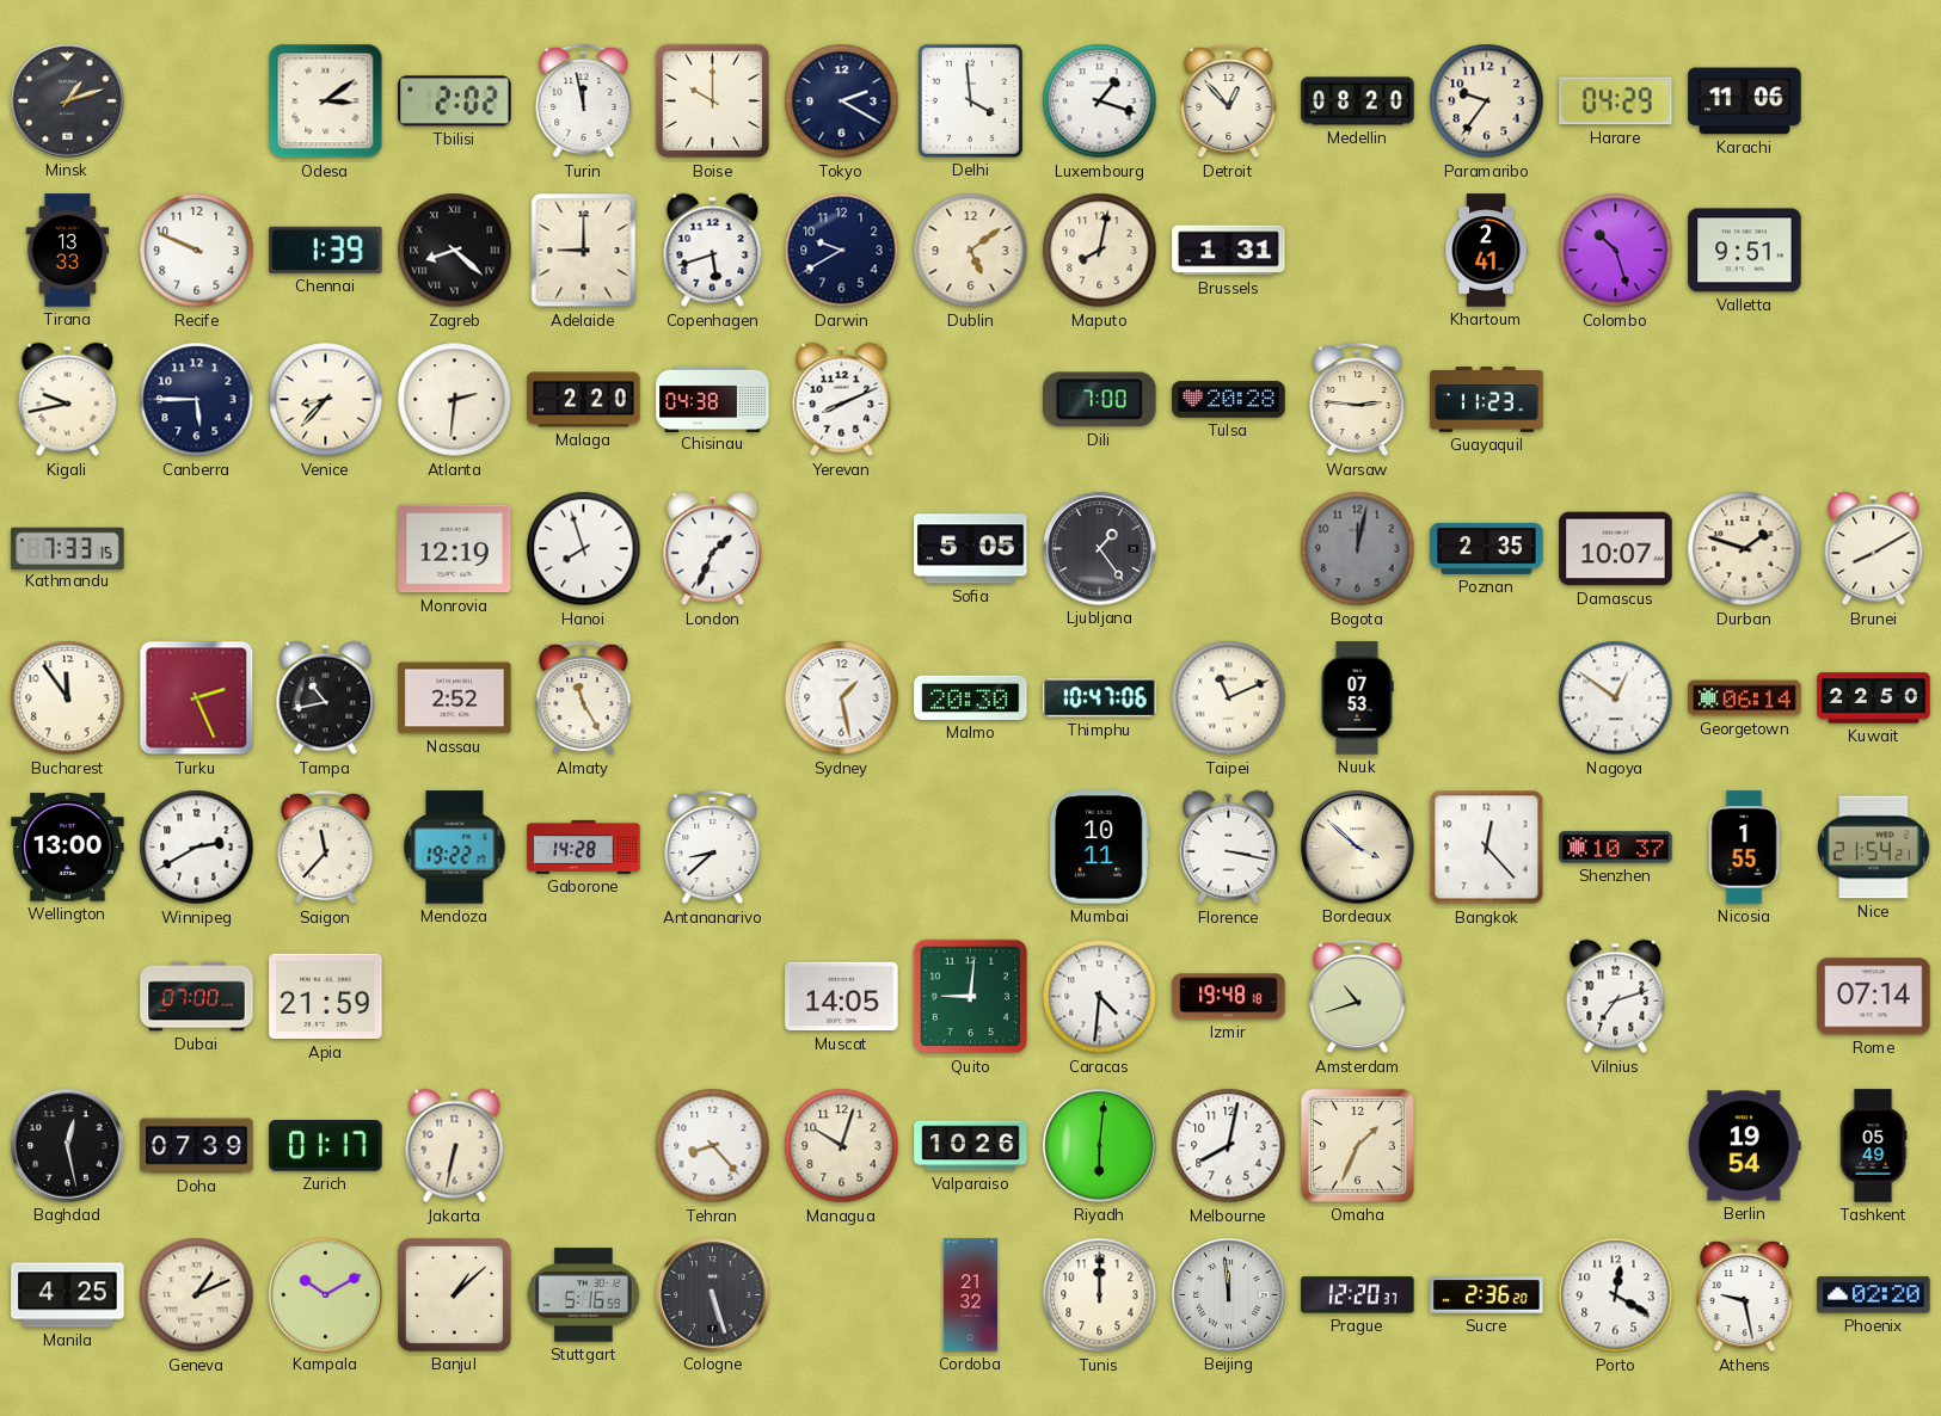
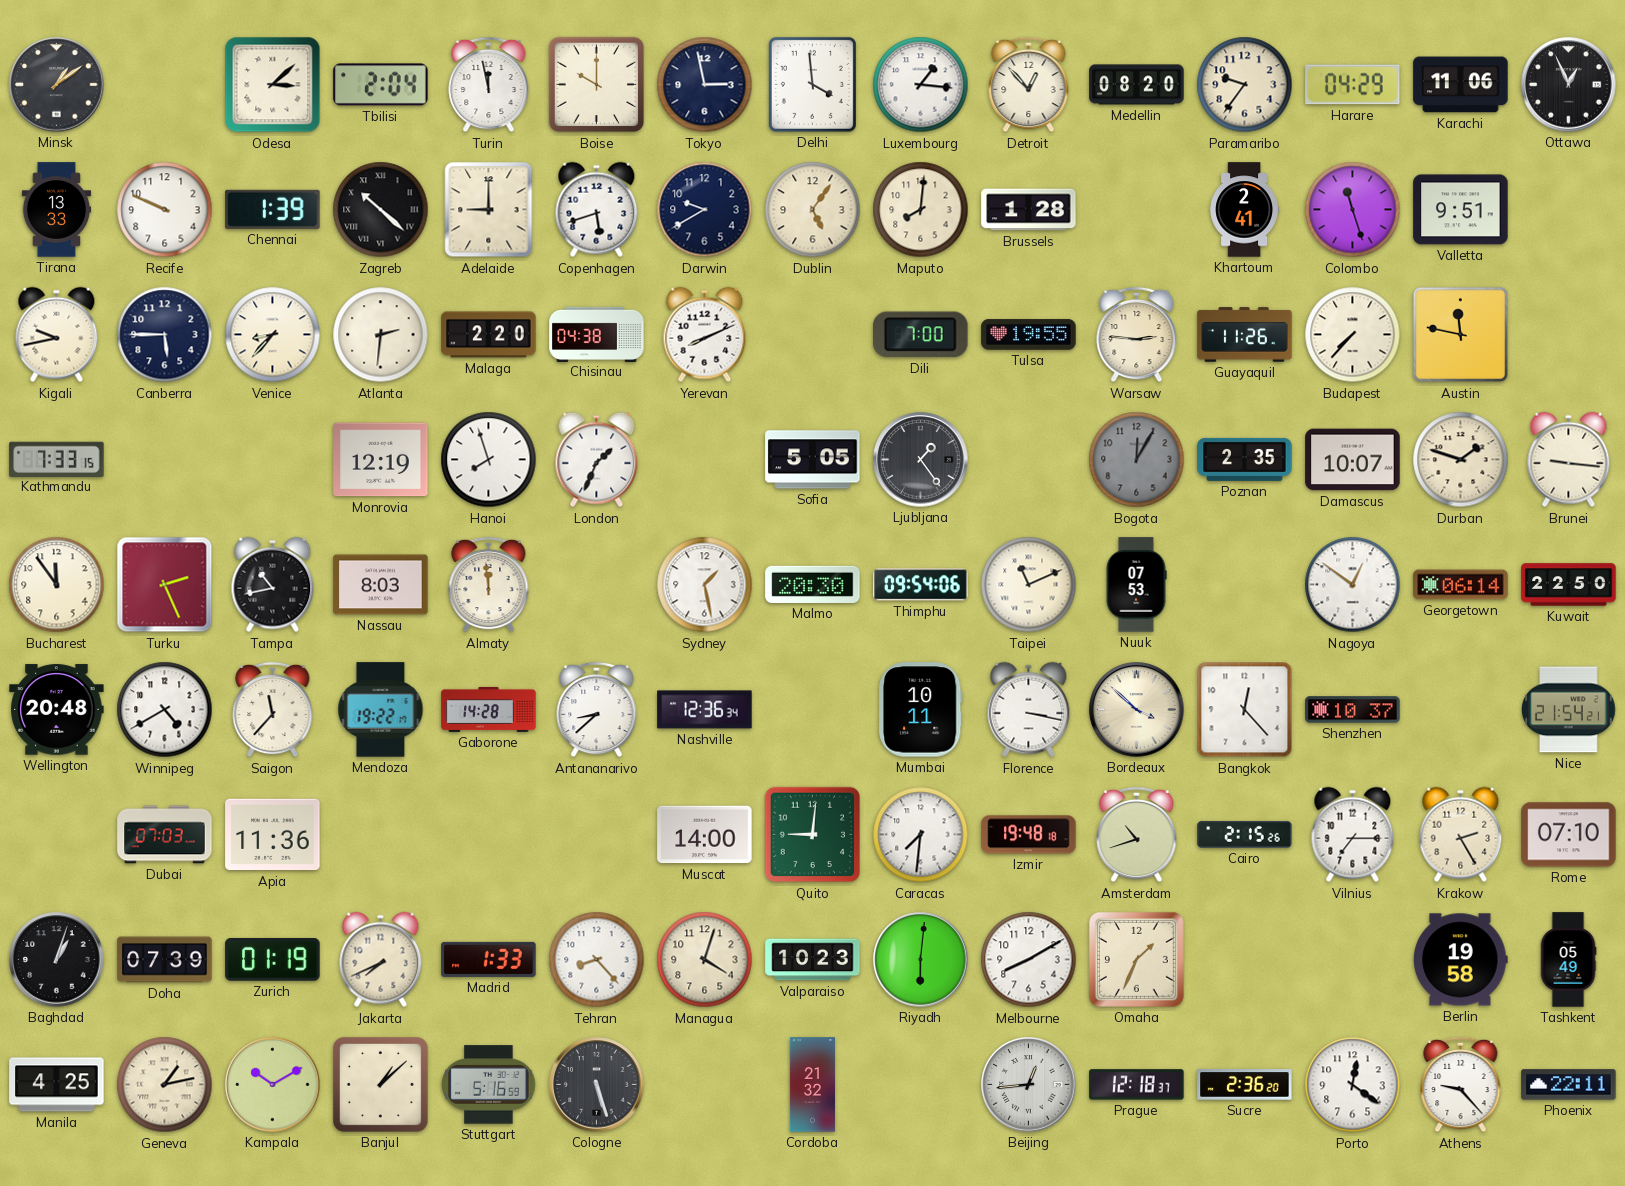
Minsk: 1:12 -> 1:09
Odesa: 3:09 -> 3:08
Tbilisi: 2:02 -> 2:04
Tokyo: 2:20 -> 2:58
Luxembourg: 1:18 -> 1:16
Ottawa: none -> 12:56
Zagreb: 8:22 -> 10:22
Dublin: 5:09 -> 5:06
Maputo: 8:02 -> 8:01
Brussels: 1:31 -> 1:28
Colombo: 10:27 -> 11:27
Tulsa: 20:28 -> 19:55
Guayaquil: 11:23 -> 11:26
Budapest: none -> 7:37
Austin: none -> 11:47
Bogota: 12:02 -> 12:05
Brunei: 8:10 -> 9:16
Nassau: 2:52 -> 8:03
Almaty: 11:25 -> 11:59
Thimphu: 10:47 -> 09:54
Wellington: 13:00 -> 20:48
Winnipeg: 2:40 -> 4:40
Nashville: none -> 12:36
Nicosia: 1:55 -> none
Dubai: 07:00 -> 07:03
Apia: 21:59 -> 11:36
Muscat: 14:05 -> 14:00
Caracas: 4:31 -> 7:31
Cairo: none -> 2:15
Vilnius: 7:12 -> 7:15
Krakow: none -> 2:25
Rome: 07:14 -> 07:10
Baghdad: 12:28 -> 1:03
Zurich: 01:17 -> 01:19
Jakarta: 6:32 -> 7:41
Madrid: none -> 1:33
Managua: 10:03 -> 4:03
Valparaiso: 10:26 -> 10:23
Melbourne: 8:02 -> 8:10
Berlin: 19:54 -> 19:58
Geneva: 1:11 -> 1:13
Tunis: 12:00 -> none
Beijing: 11:59 -> 12:44
Prague: 12:20 -> 12:18
Porto: 12:20 -> 12:21
Athens: 9:28 -> 9:23
Phoenix: 02:20 -> 22:11
